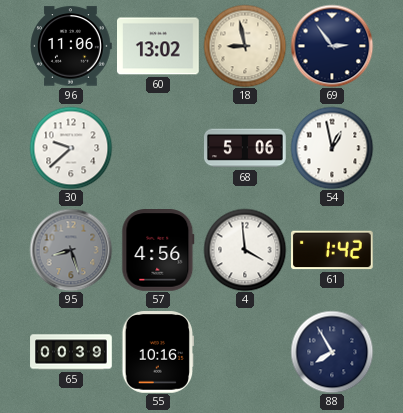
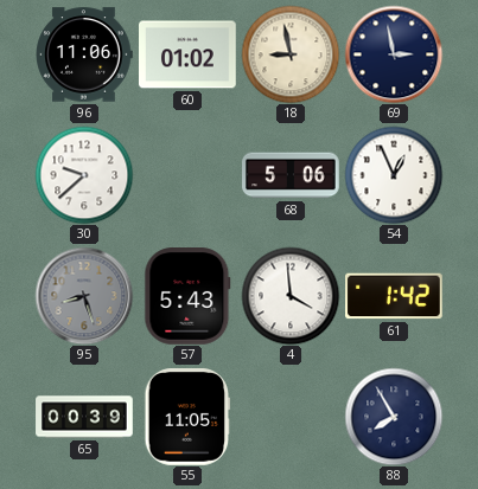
60: 13:02 -> 01:02
69: 2:54 -> 2:58
54: 12:58 -> 12:56
57: 4:56 -> 5:43
55: 10:16 -> 11:05
